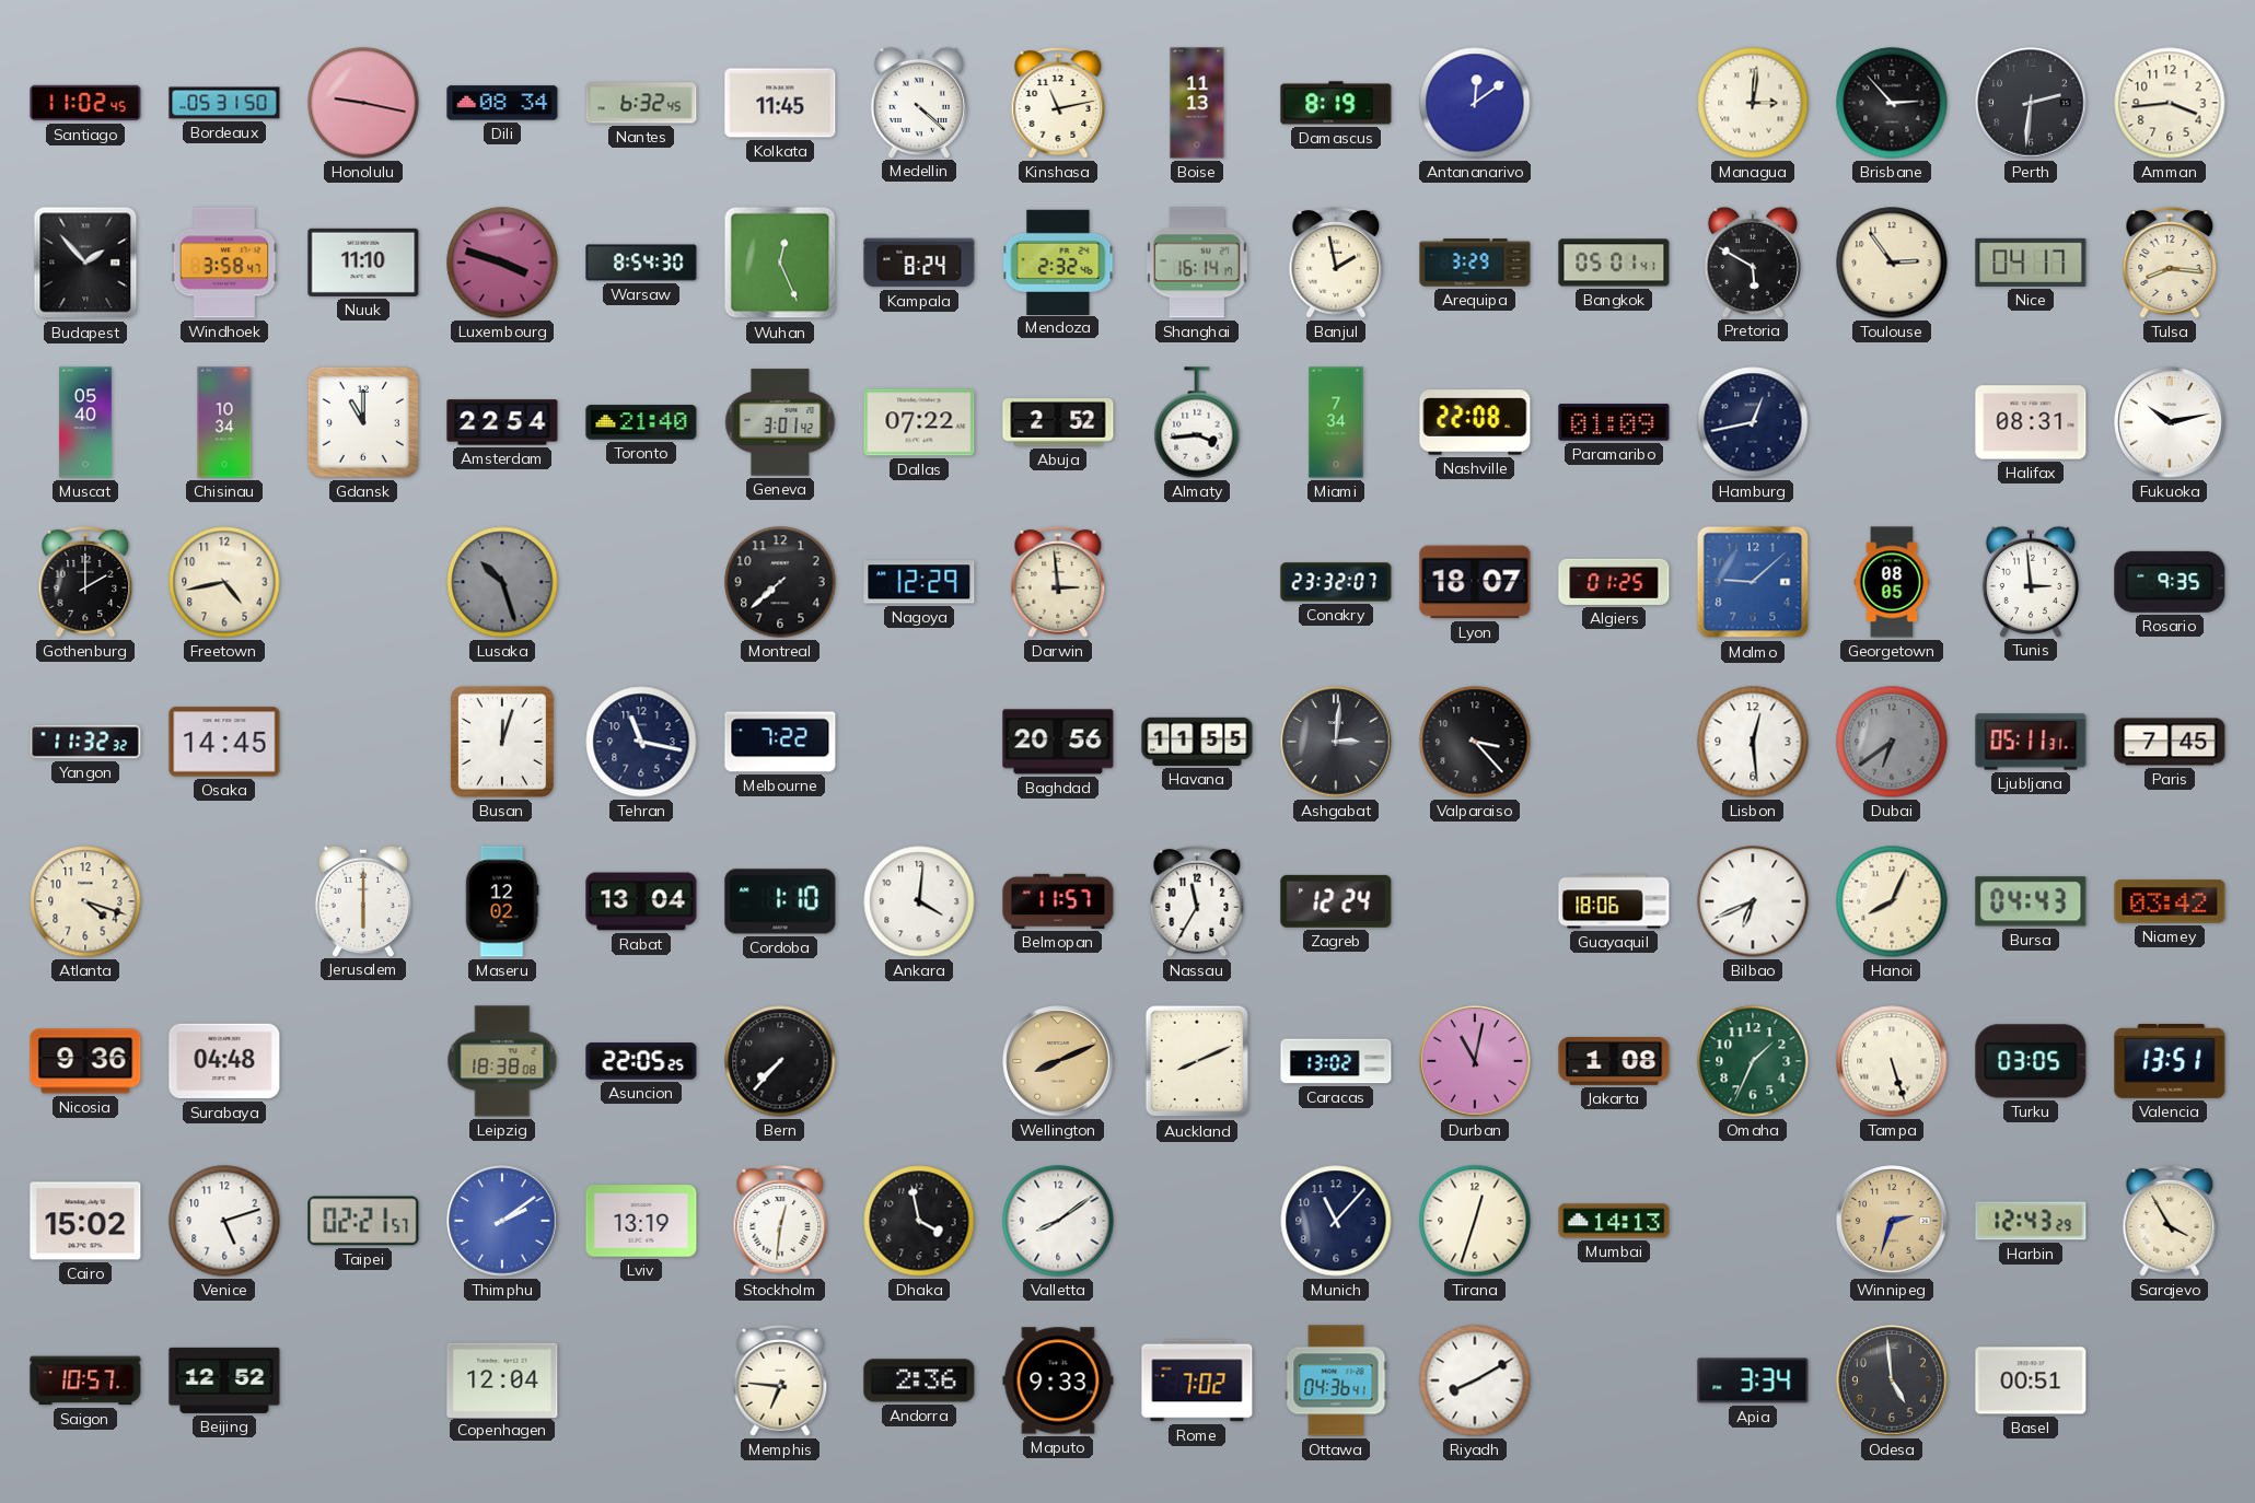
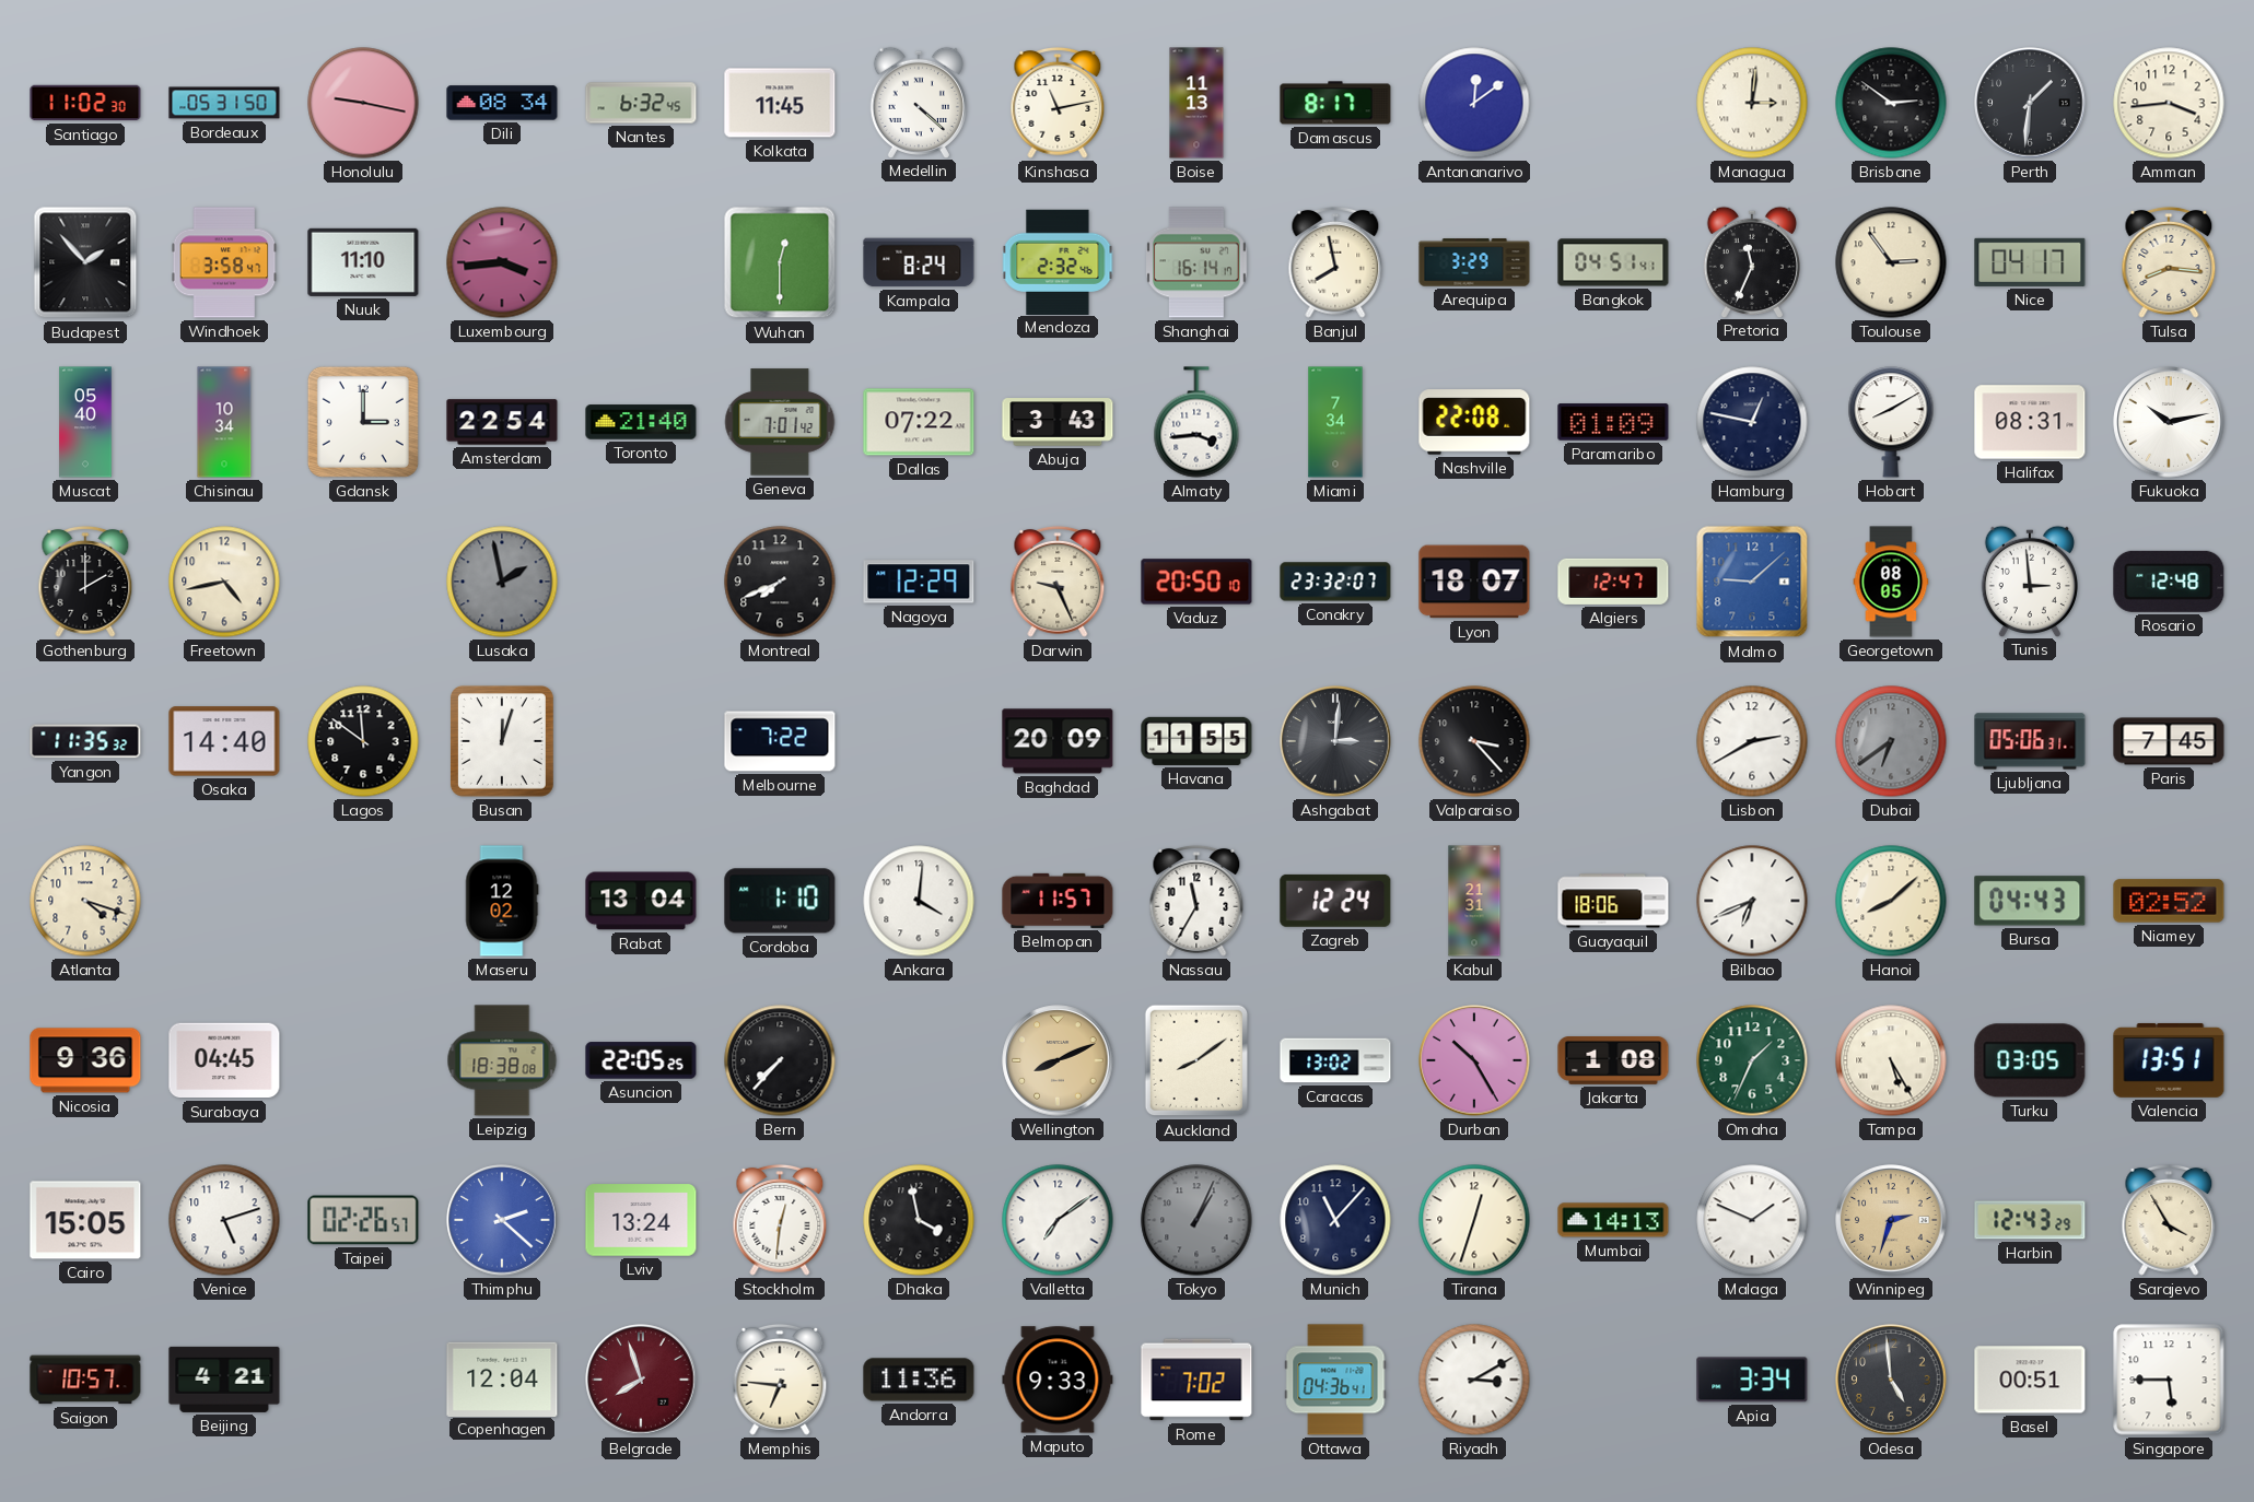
Santiago: 11:02:45 -> 11:02:30
Damascus: 8:19 -> 8:17
Brisbane: 2:53 -> 2:51
Perth: 2:31 -> 1:31
Luxembourg: 3:48 -> 3:44
Warsaw: 8:54 -> none
Wuhan: 12:26 -> 12:30
Banjul: 1:58 -> 7:58
Bangkok: 05:01 -> 04:51
Pretoria: 5:50 -> 11:34
Gdansk: 11:00 -> 3:00
Geneva: 3:01 -> 7:01
Abuja: 2:52 -> 3:43
Hamburg: 12:43 -> 12:47
Hobart: none -> 8:10
Lusaka: 10:27 -> 1:58
Montreal: 7:38 -> 7:41
Darwin: 2:59 -> 9:26
Vaduz: none -> 20:50
Algiers: 01:25 -> 12:47
Rosario: 9:35 -> 12:48
Yangon: 11:32 -> 11:35
Osaka: 14:45 -> 14:40
Lagos: none -> 11:51
Tehran: 11:17 -> none
Baghdad: 20:56 -> 20:09
Lisbon: 12:29 -> 2:40
Ljubljana: 05:11 -> 05:06
Jerusalem: 6:00 -> none
Kabul: none -> 21:31
Hanoi: 8:04 -> 8:08
Niamey: 03:42 -> 02:52
Surabaya: 04:48 -> 04:45
Auckland: 8:11 -> 8:09
Durban: 11:02 -> 10:25
Tampa: 5:27 -> 5:25
Cairo: 15:02 -> 15:05
Taipei: 02:21 -> 02:26
Thimphu: 2:09 -> 2:22
Lviv: 13:19 -> 13:24
Valletta: 8:09 -> 7:09
Tokyo: none -> 1:04
Malaga: none -> 1:49
Beijing: 12:52 -> 4:21
Belgrade: none -> 7:57
Andorra: 2:36 -> 11:36
Riyadh: 8:10 -> 3:10
Singapore: none -> 5:45
